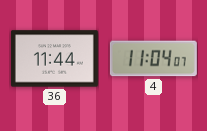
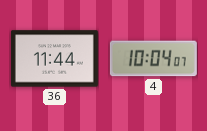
4: 11:04 -> 10:04
